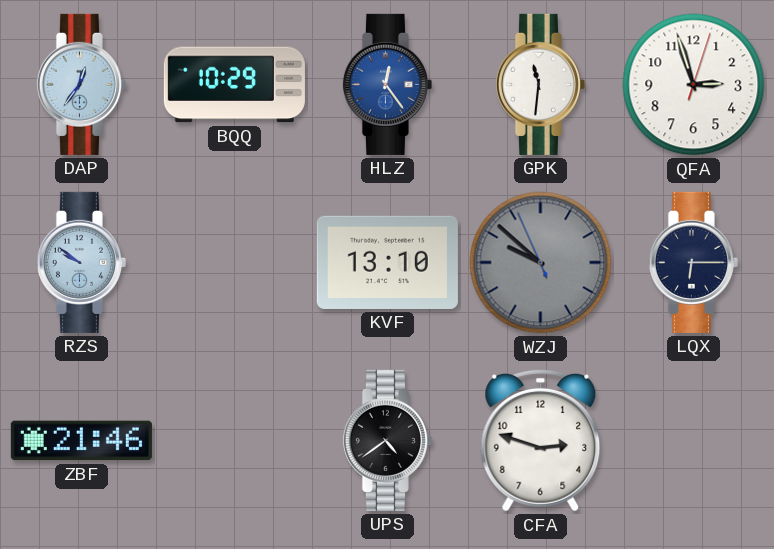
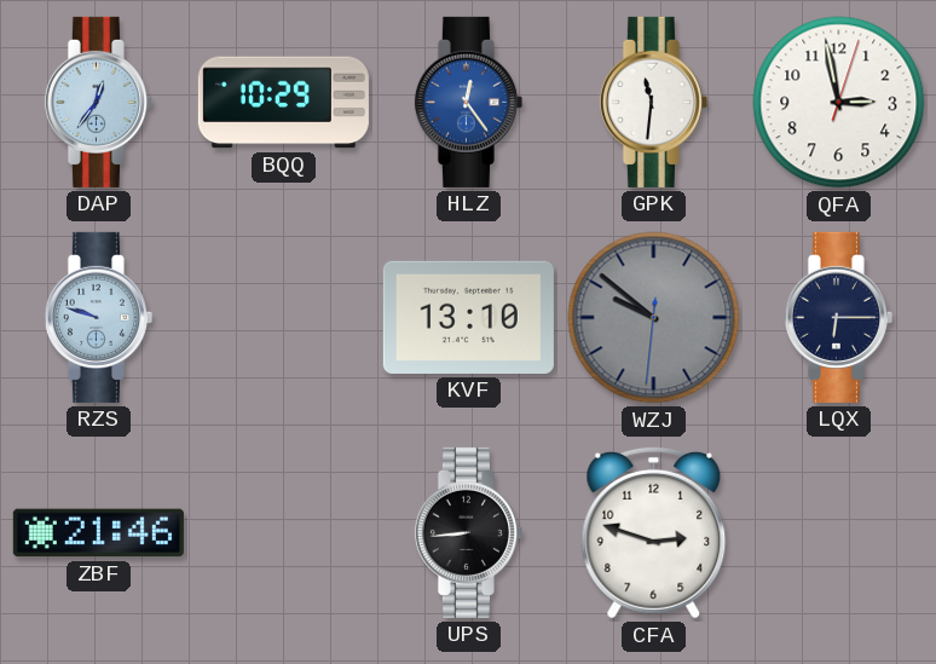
QFA: 2:57 -> 2:58
RZS: 9:51 -> 9:48
WZJ: 9:51:56 -> 9:51:31
UPS: 4:39 -> 8:44
